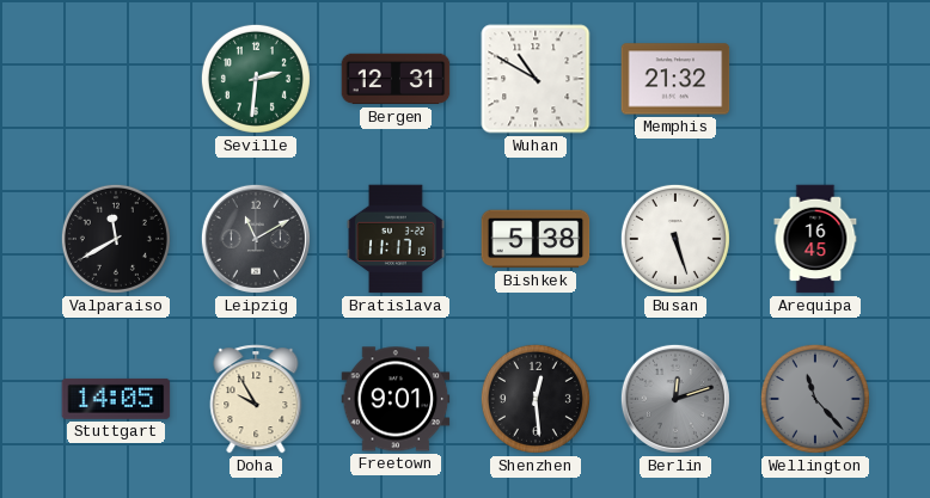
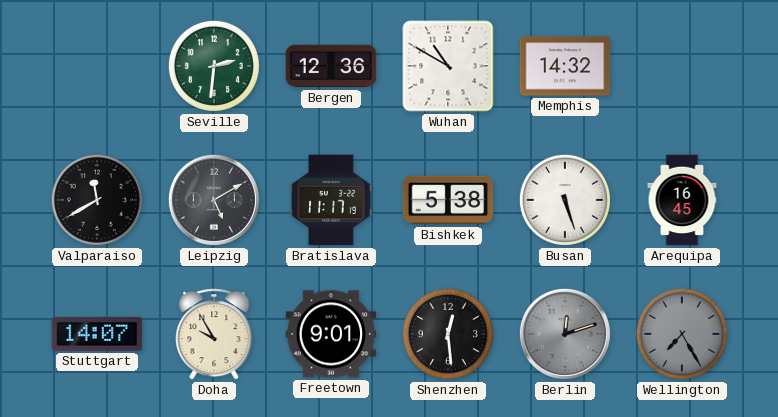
Bergen: 12:31 -> 12:36
Memphis: 21:32 -> 14:32
Leipzig: 11:10 -> 5:10
Stuttgart: 14:05 -> 14:07
Wellington: 11:23 -> 7:25
